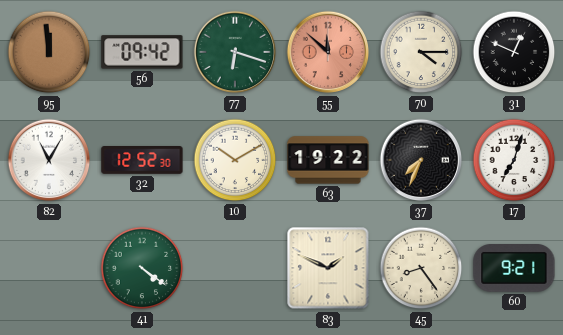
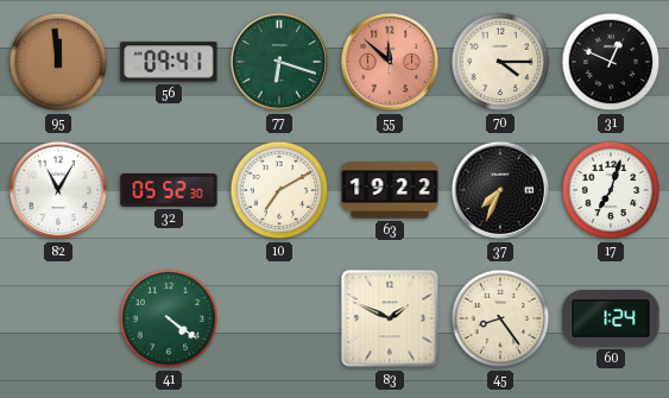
56: 09:42 -> 09:41
32: 12:52 -> 05:52
10: 10:10 -> 7:10
60: 9:21 -> 1:24
